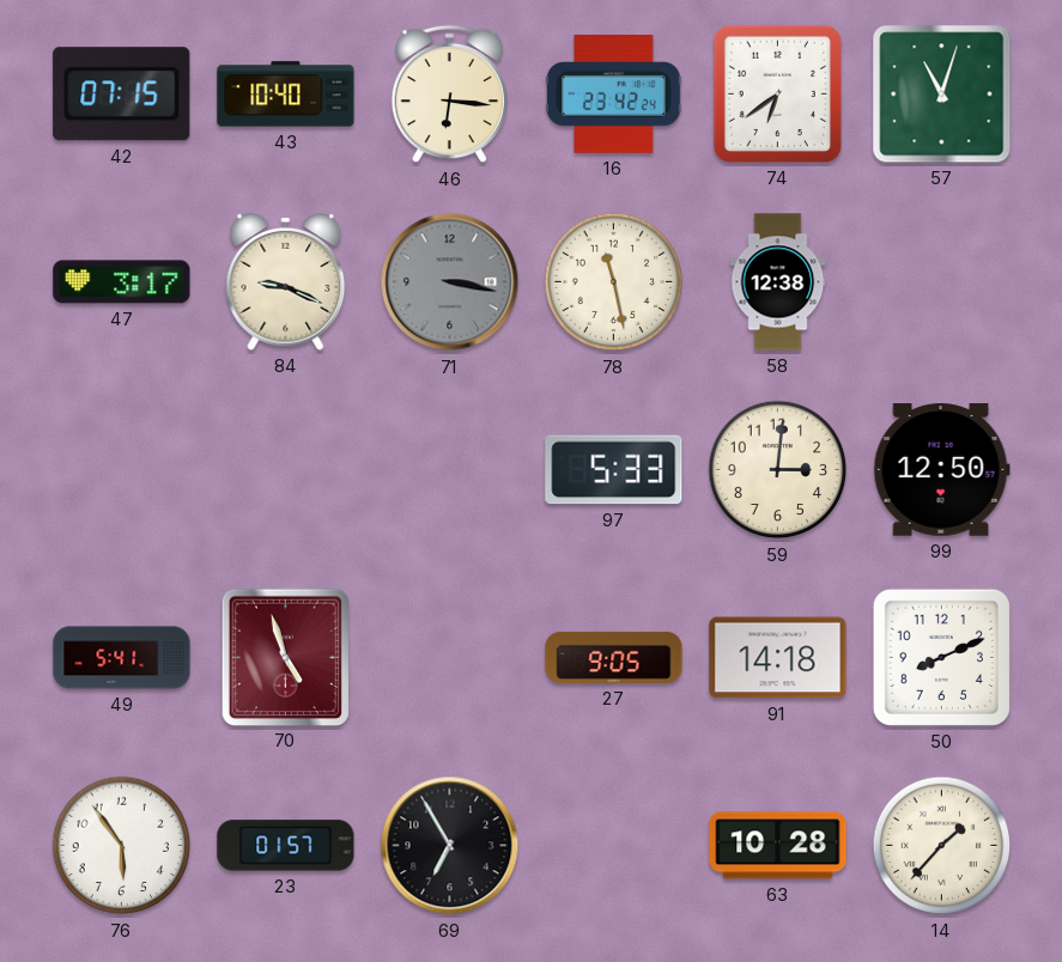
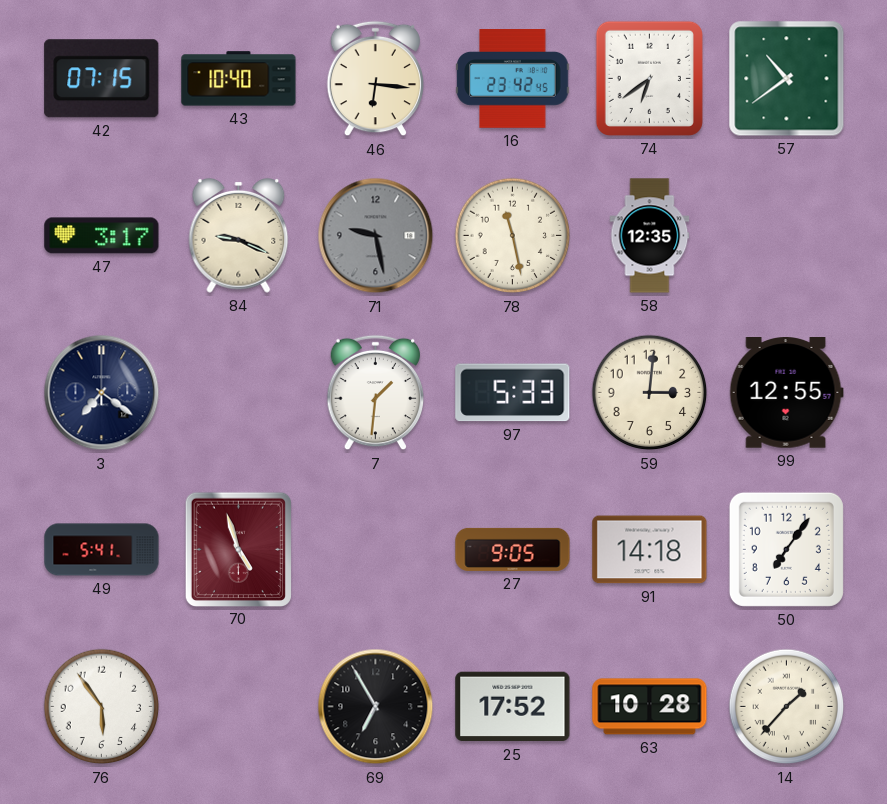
16: 23:42:24 -> 23:42:45
57: 11:03 -> 10:39
71: 3:17 -> 9:28
58: 12:38 -> 12:35
3: none -> 7:21
7: none -> 1:31
99: 12:50 -> 12:55
50: 8:11 -> 7:06
23: 01:57 -> none
25: none -> 17:52
